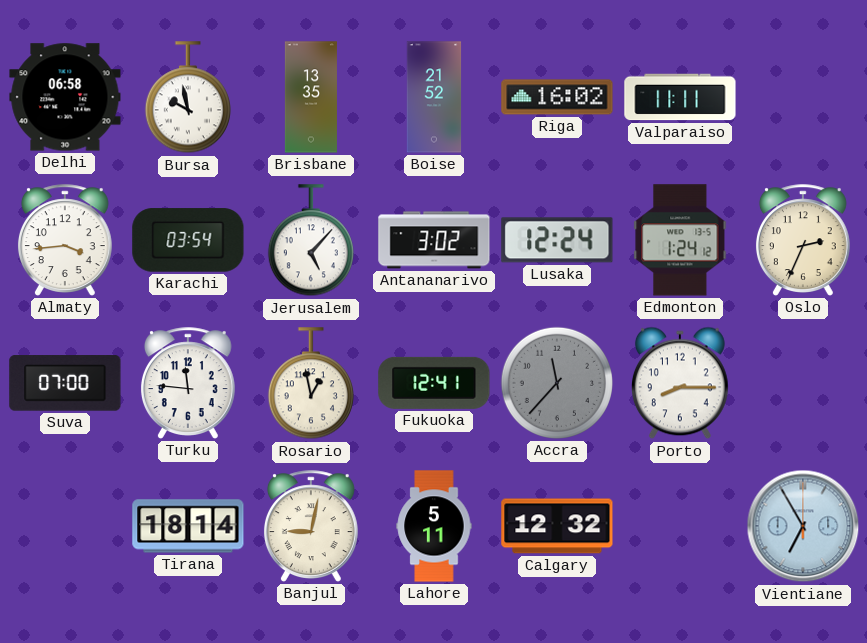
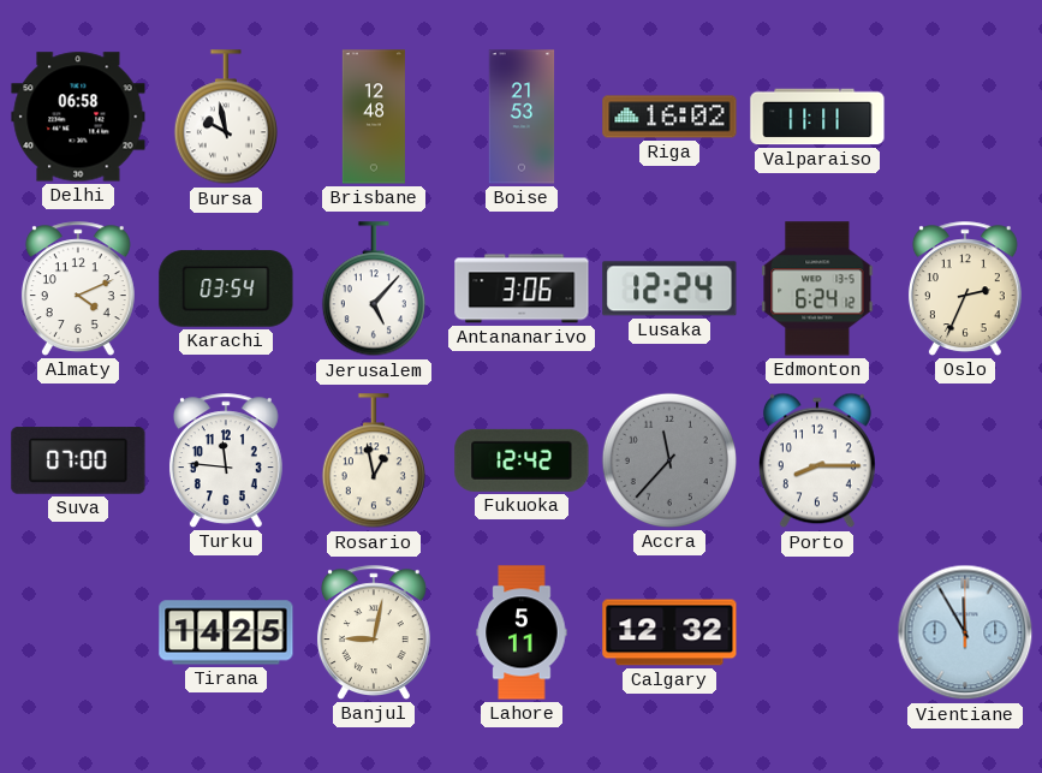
Brisbane: 13:35 -> 12:48
Boise: 21:52 -> 21:53
Almaty: 3:44 -> 4:11
Antananarivo: 3:02 -> 3:06
Edmonton: 1:24 -> 6:24
Fukuoka: 12:41 -> 12:42
Tirana: 18:14 -> 14:25
Vientiane: 6:55 -> 11:55
